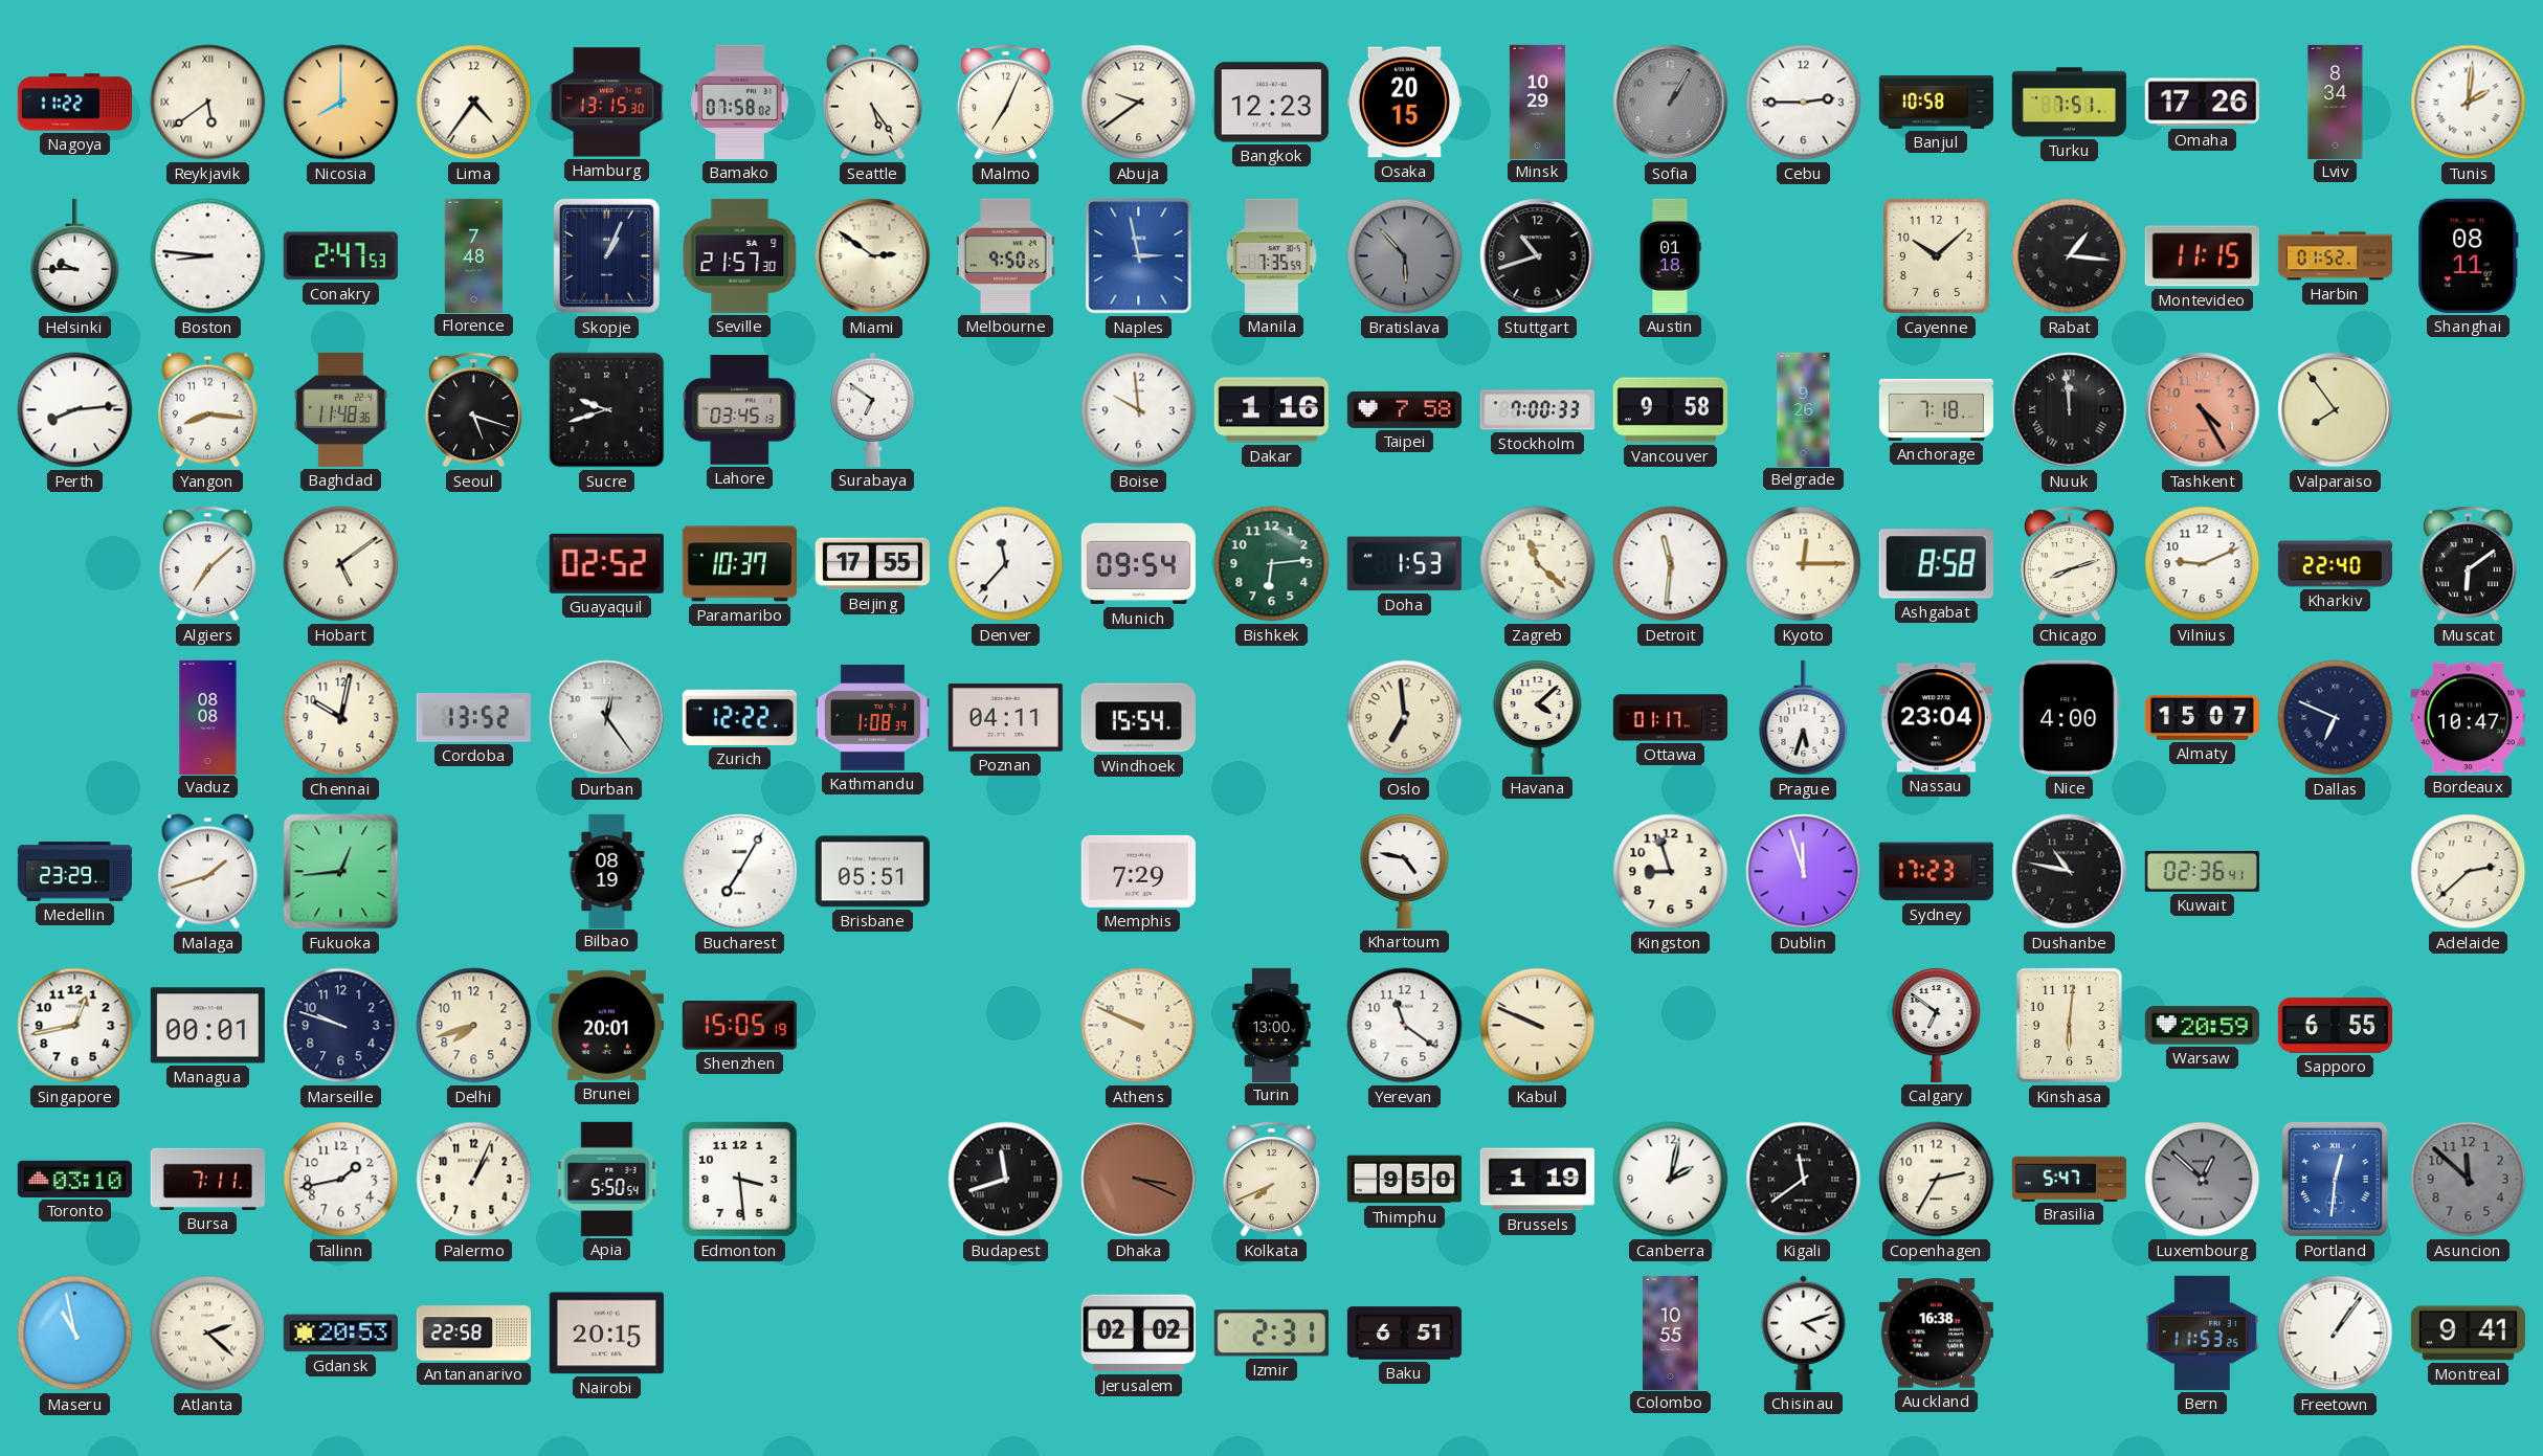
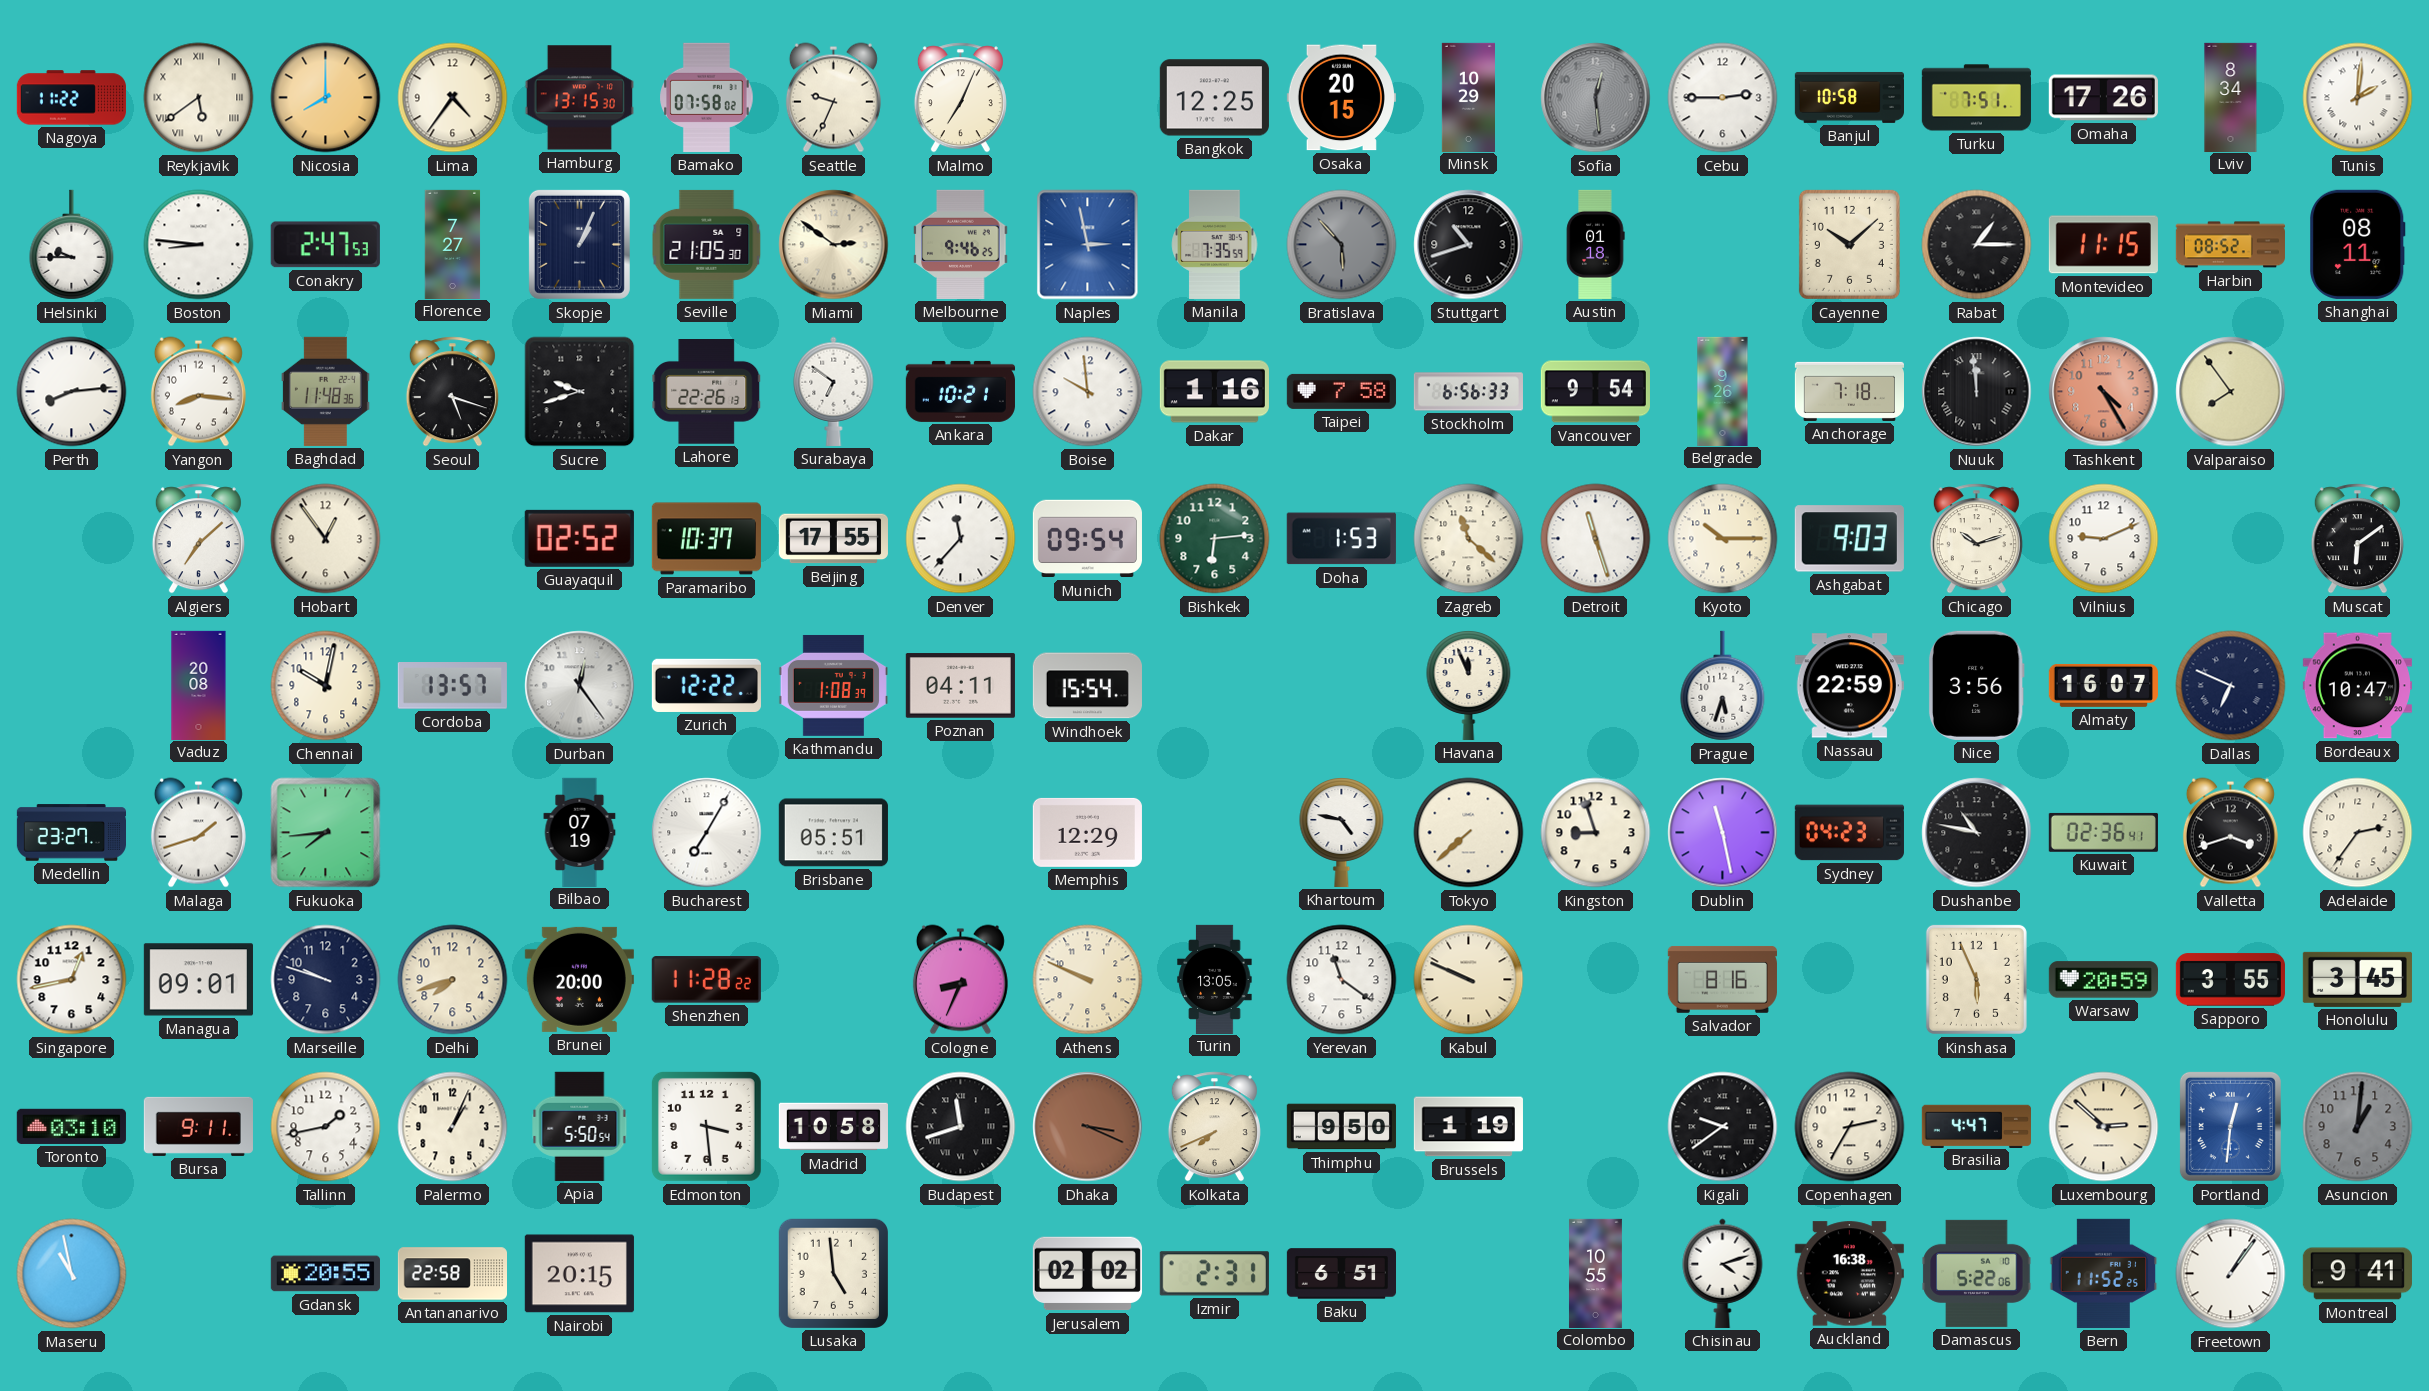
Seattle: 5:24 -> 9:34
Abuja: 9:39 -> none
Bangkok: 12:23 -> 12:25
Sofia: 1:05 -> 12:29
Florence: 7:48 -> 7:27
Seville: 21:57 -> 21:05
Melbourne: 9:50 -> 9:46
Rabat: 1:16 -> 1:15
Harbin: 01:52 -> 08:52
Lahore: 03:45 -> 22:26
Ankara: none -> 10:21
Stockholm: 7:00 -> 6:56
Vancouver: 9:58 -> 9:54
Hobart: 5:09 -> 12:54
Detroit: 11:31 -> 11:27
Kyoto: 12:15 -> 10:15
Ashgabat: 8:58 -> 9:03
Chicago: 8:12 -> 10:12
Kharkiv: 22:40 -> none
Vaduz: 08:08 -> 20:08
Cordoba: 13:52 -> 13:57
Oslo: 6:59 -> none
Havana: 4:08 -> 11:56
Ottawa: 01:17 -> none
Nassau: 23:04 -> 22:59
Nice: 4:00 -> 3:56
Almaty: 15:07 -> 16:07
Medellin: 23:29 -> 23:27
Fukuoka: 12:44 -> 7:44
Bilbao: 08:19 -> 07:19
Memphis: 7:29 -> 12:29
Tokyo: none -> 7:38
Dublin: 11:57 -> 11:28
Sydney: 17:23 -> 04:23
Valletta: none -> 3:42
Adelaide: 2:38 -> 2:36
Managua: 00:01 -> 09:01
Brunei: 20:01 -> 20:00
Shenzhen: 15:05 -> 11:28
Cologne: none -> 8:34
Turin: 13:00 -> 13:05
Salvador: none -> 8:16
Calgary: 6:51 -> none
Kinshasa: 6:01 -> 5:56
Sapporo: 6:55 -> 3:55
Honolulu: none -> 3:45
Bursa: 7:11 -> 9:11
Madrid: none -> 10:58
Canberra: 2:02 -> none
Kigali: 11:39 -> 9:39
Brasilia: 5:47 -> 4:47
Luxembourg: 12:52 -> 2:52
Luxembourg dial: grey -> cream
Asuncion: 11:52 -> 1:01
Atlanta: 2:22 -> none
Gdansk: 20:53 -> 20:55
Lusaka: none -> 4:59
Damascus: none -> 5:22
Bern: 11:53 -> 11:52
